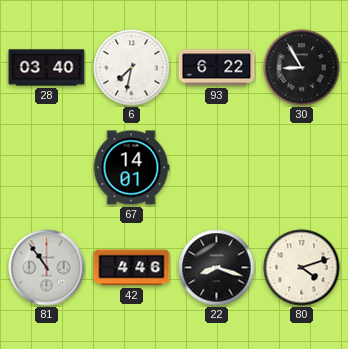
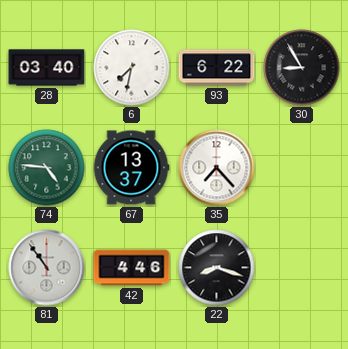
74: none -> 4:46
67: 14:01 -> 13:37
35: none -> 7:23
80: 4:12 -> none
